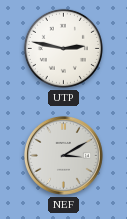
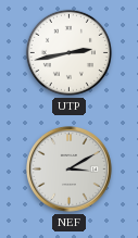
UTP: 2:47 -> 2:43
